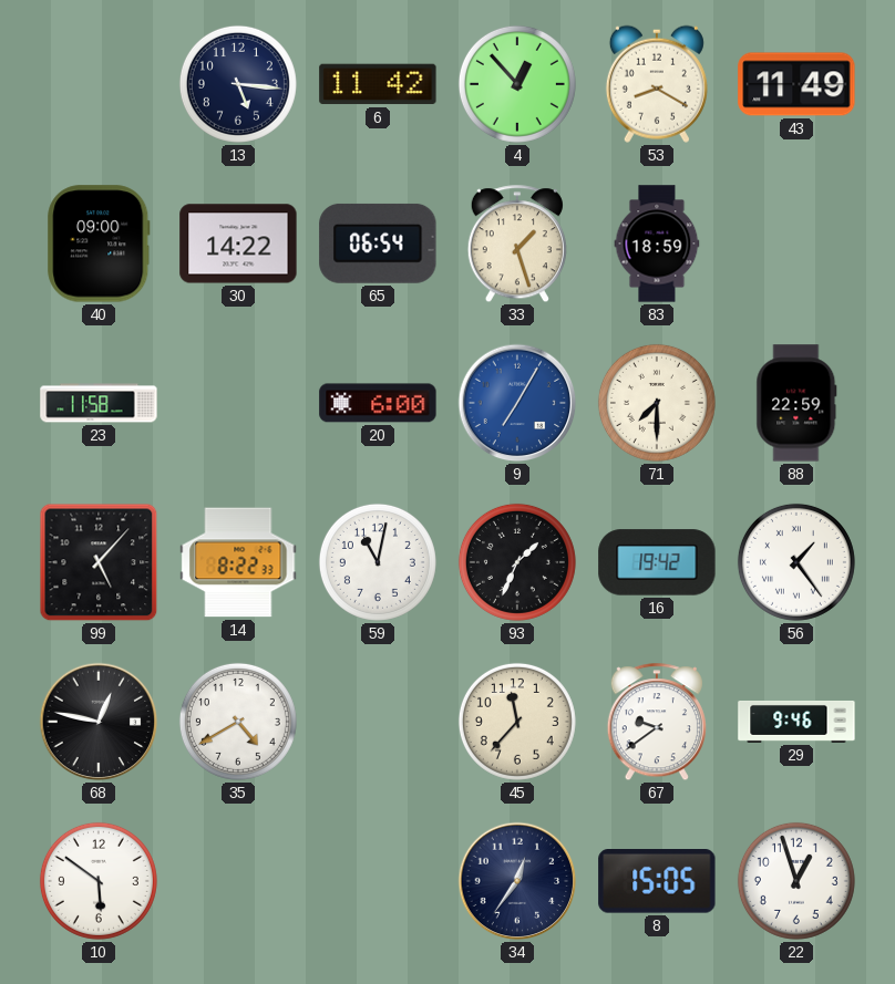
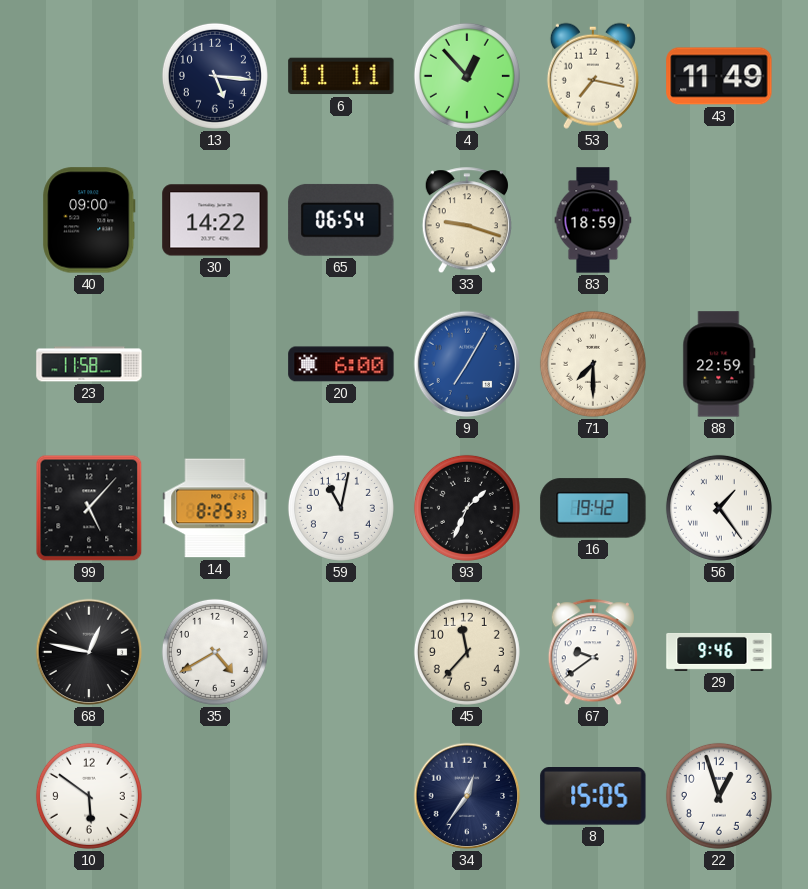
6: 11:42 -> 11:11
53: 8:20 -> 7:17
33: 1:27 -> 9:18
14: 8:22 -> 8:25
